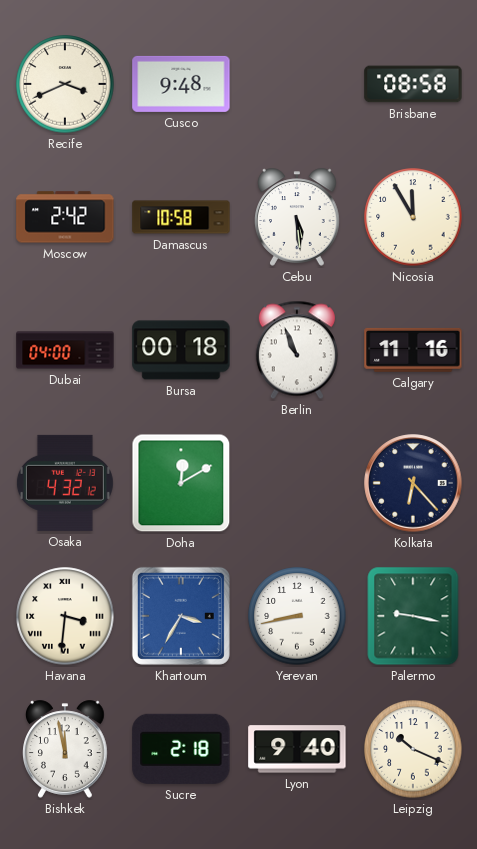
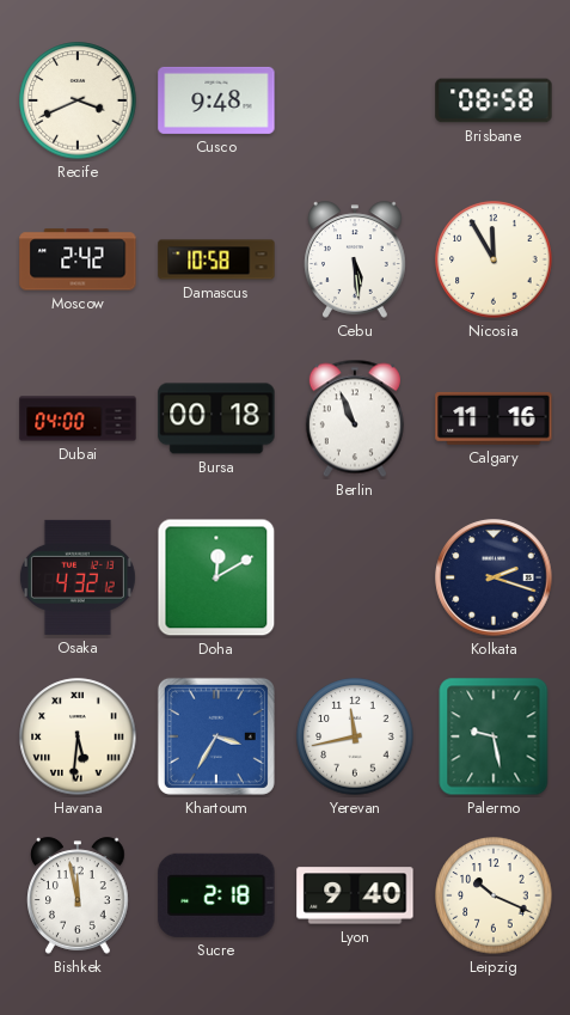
Kolkata: 6:23 -> 2:18
Havana: 3:31 -> 5:31
Yerevan: 8:43 -> 11:43
Palermo: 9:17 -> 9:28
